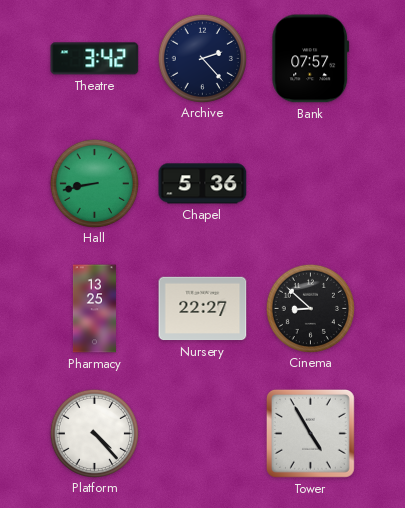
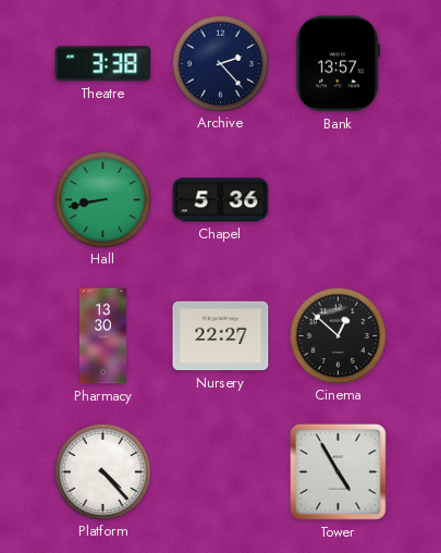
Theatre: 3:42 -> 3:38
Bank: 07:57 -> 13:57
Pharmacy: 13:25 -> 13:30
Cinema: 8:52 -> 12:52
